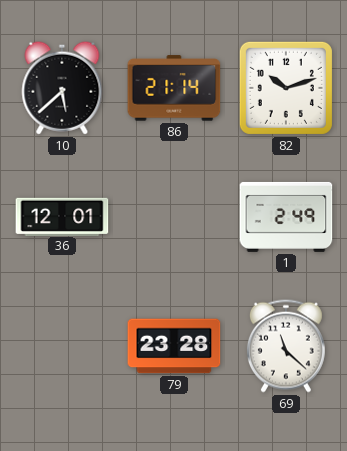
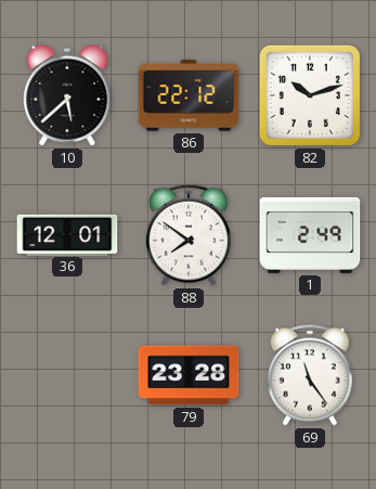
86: 21:14 -> 22:12
88: none -> 7:51
69: 11:22 -> 11:24
